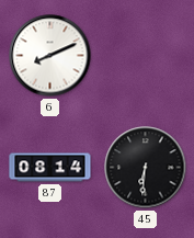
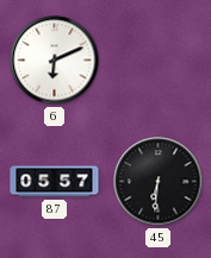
6: 8:11 -> 6:11
87: 08:14 -> 05:57
